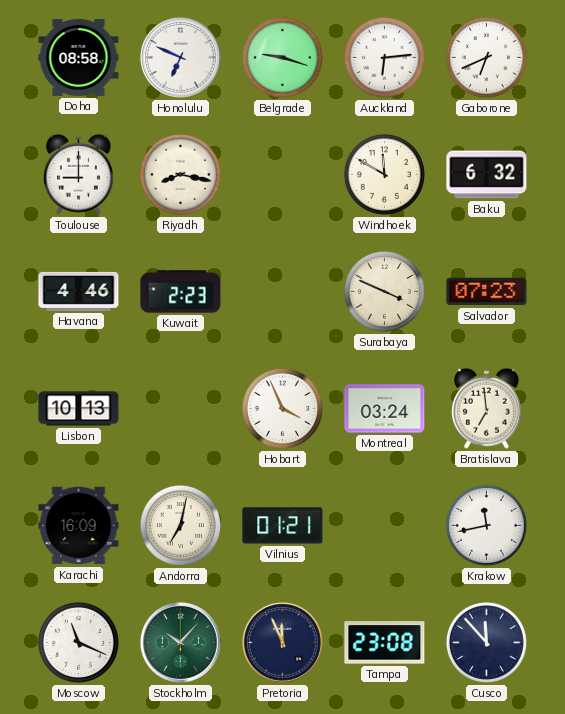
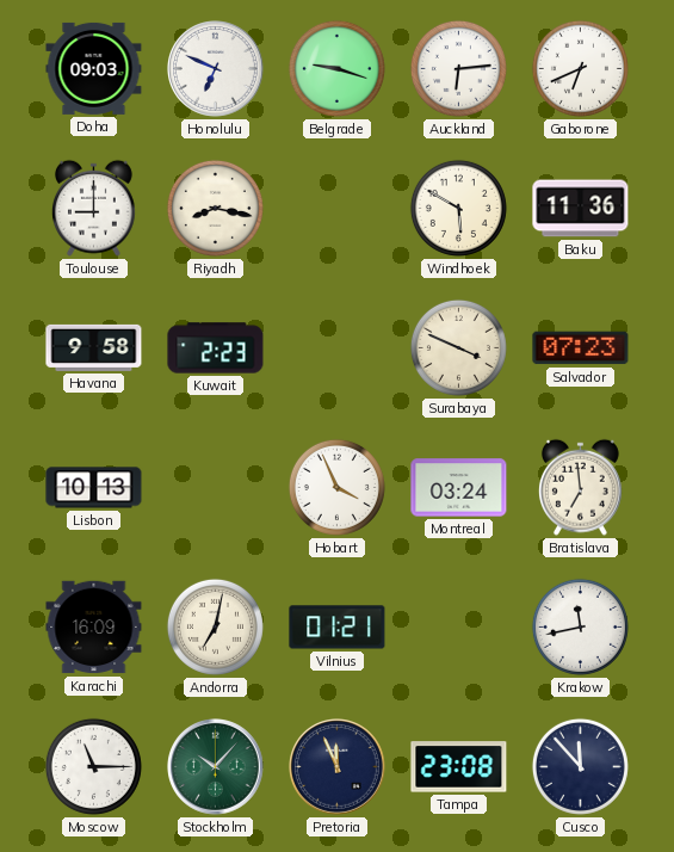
Doha: 08:58 -> 09:03
Windhoek: 11:50 -> 5:50
Baku: 6:32 -> 11:36
Havana: 4:46 -> 9:58
Moscow: 11:19 -> 11:15
